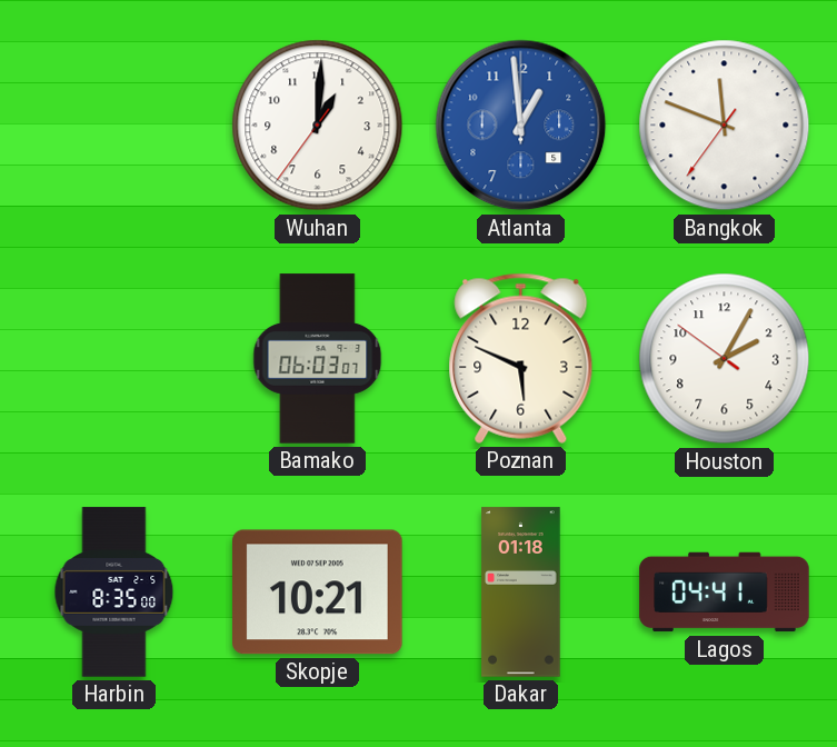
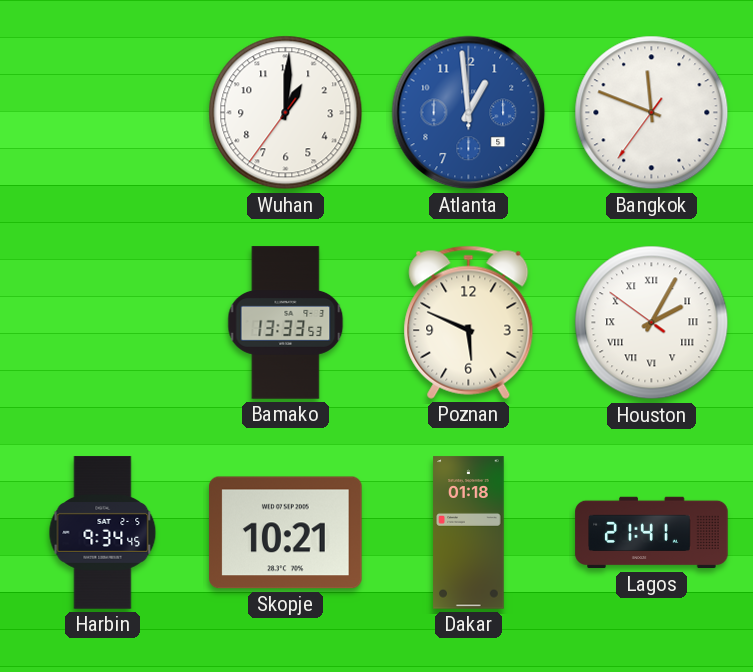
Bamako: 06:03 -> 13:33
Houston numerals: Arabic -> Roman
Harbin: 8:35 -> 9:34
Lagos: 04:41 -> 21:41
